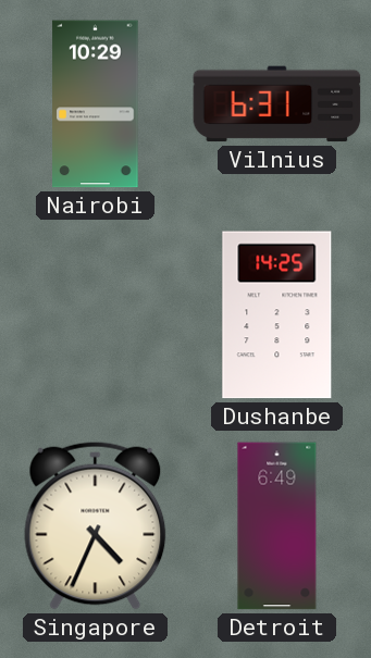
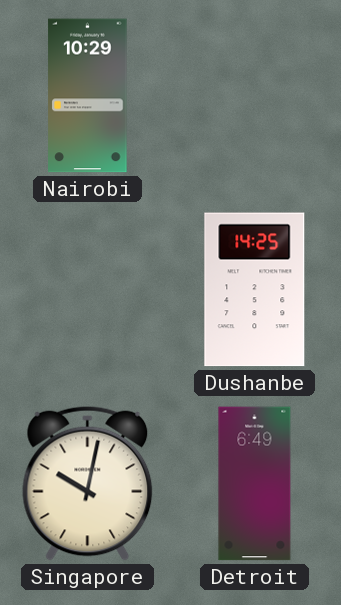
Vilnius: 6:31 -> none
Singapore: 4:34 -> 10:02
